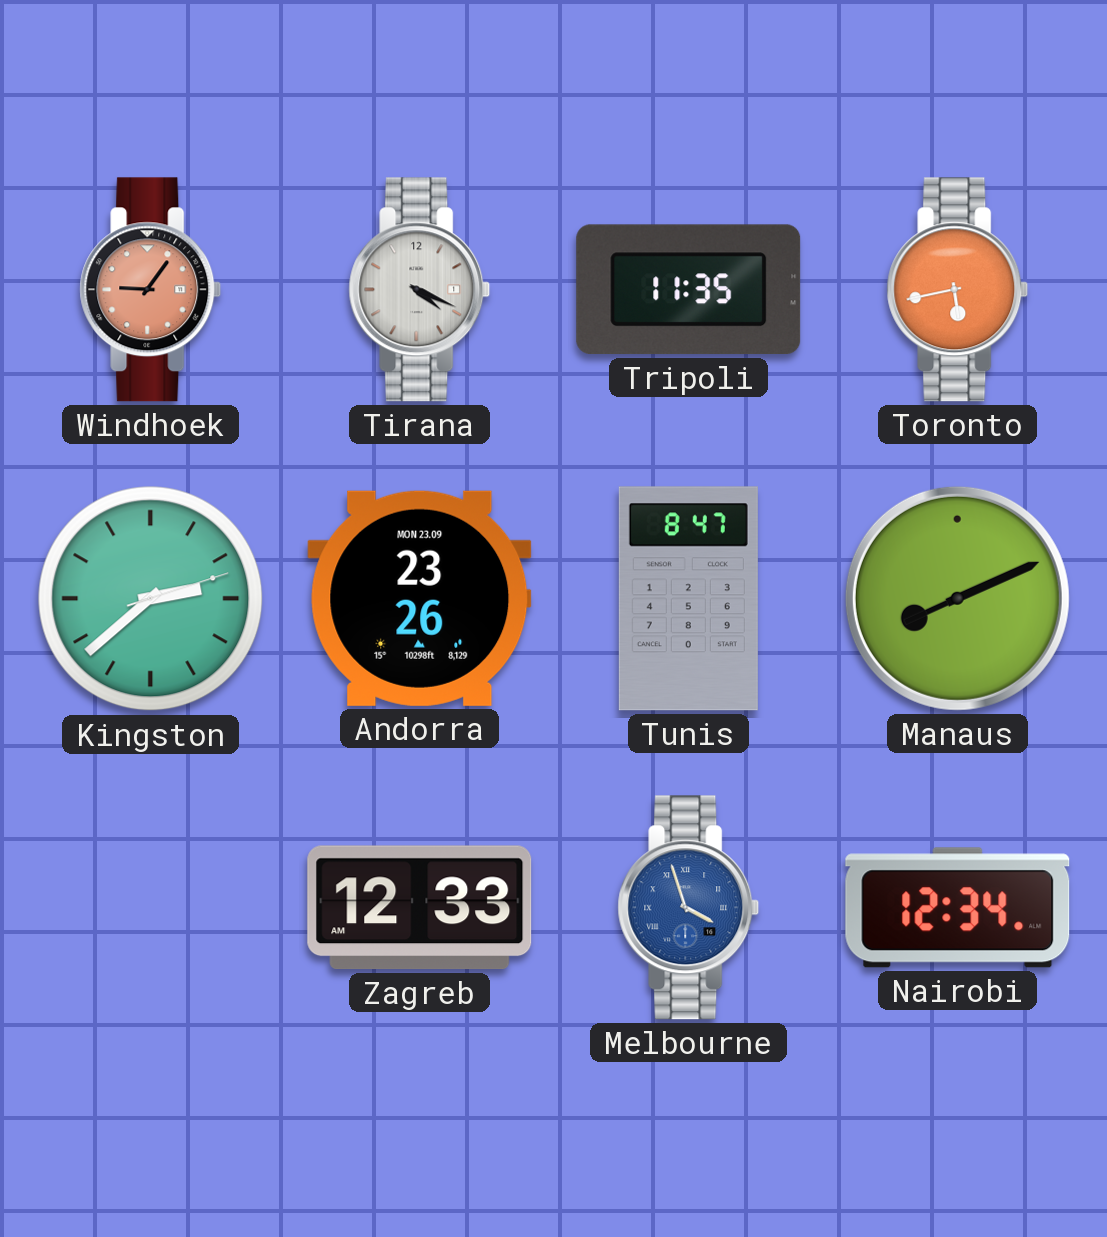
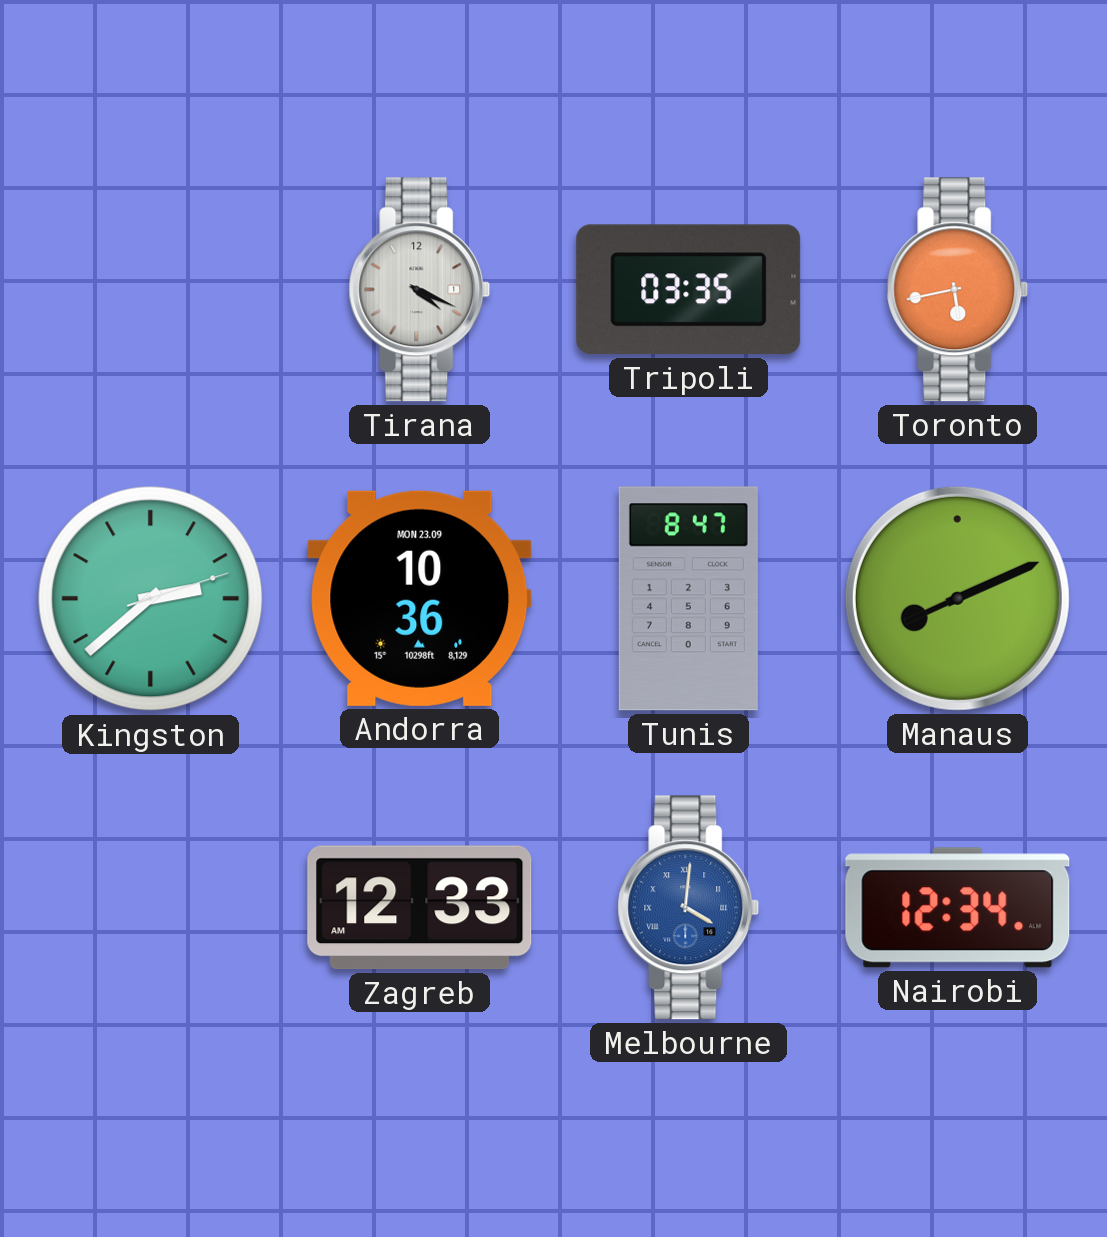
Windhoek: 9:06 -> none
Tripoli: 11:35 -> 03:35
Andorra: 23:26 -> 10:36
Melbourne: 3:57 -> 4:01
